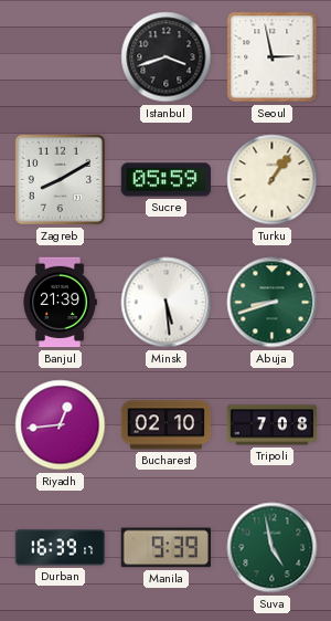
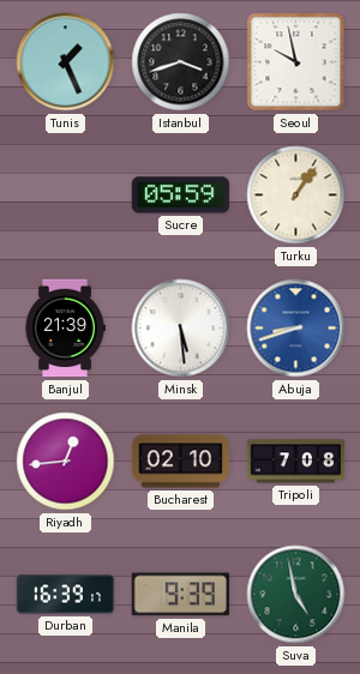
Tunis: none -> 1:26
Seoul: 2:58 -> 9:58
Zagreb: 8:10 -> none
Abuja dial: green -> blue
